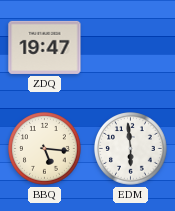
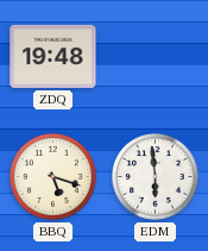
ZDQ: 19:47 -> 19:48
BBQ: 5:16 -> 5:18
